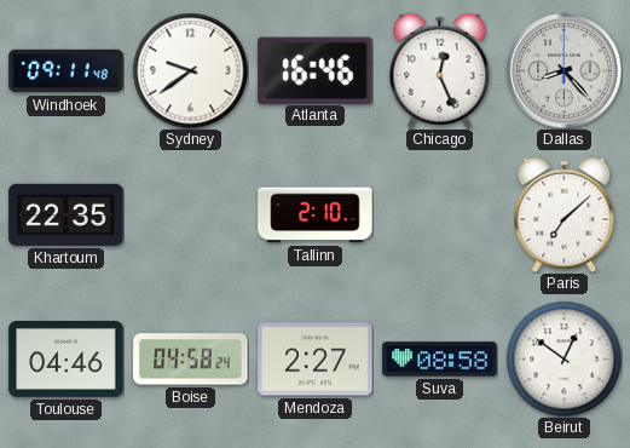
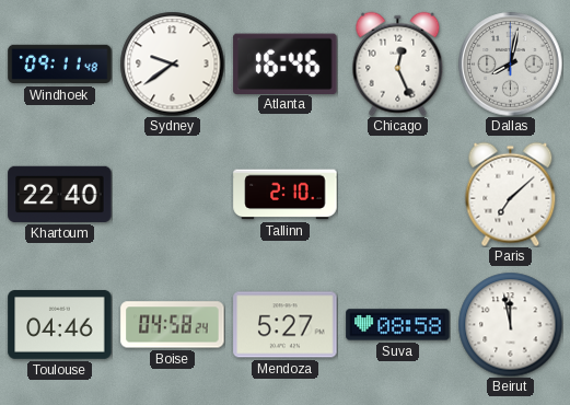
Dallas: 8:23 -> 8:02
Khartoum: 22:35 -> 22:40
Mendoza: 2:27 -> 5:27
Beirut: 12:51 -> 11:58
